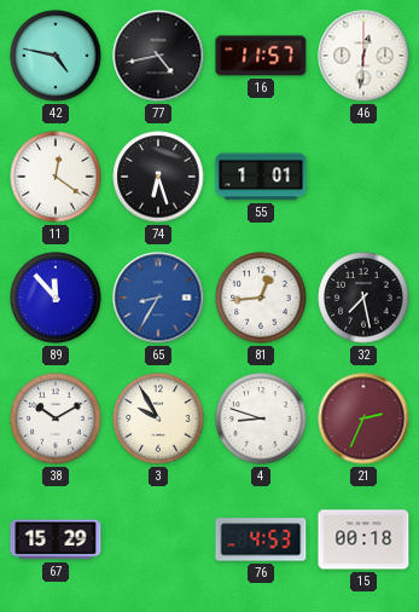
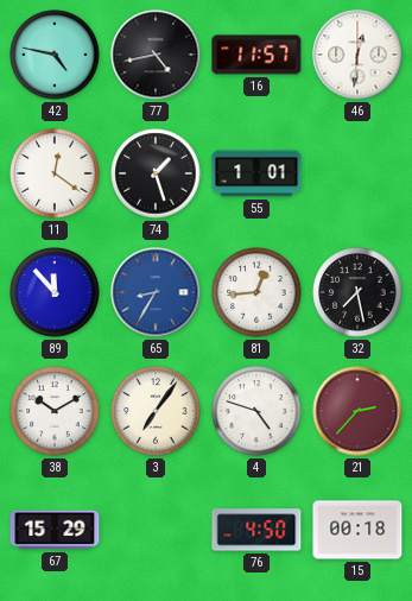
74: 6:27 -> 1:27
3: 9:55 -> 7:06
4: 8:48 -> 4:48
21: 2:34 -> 2:37
76: 4:53 -> 4:50
